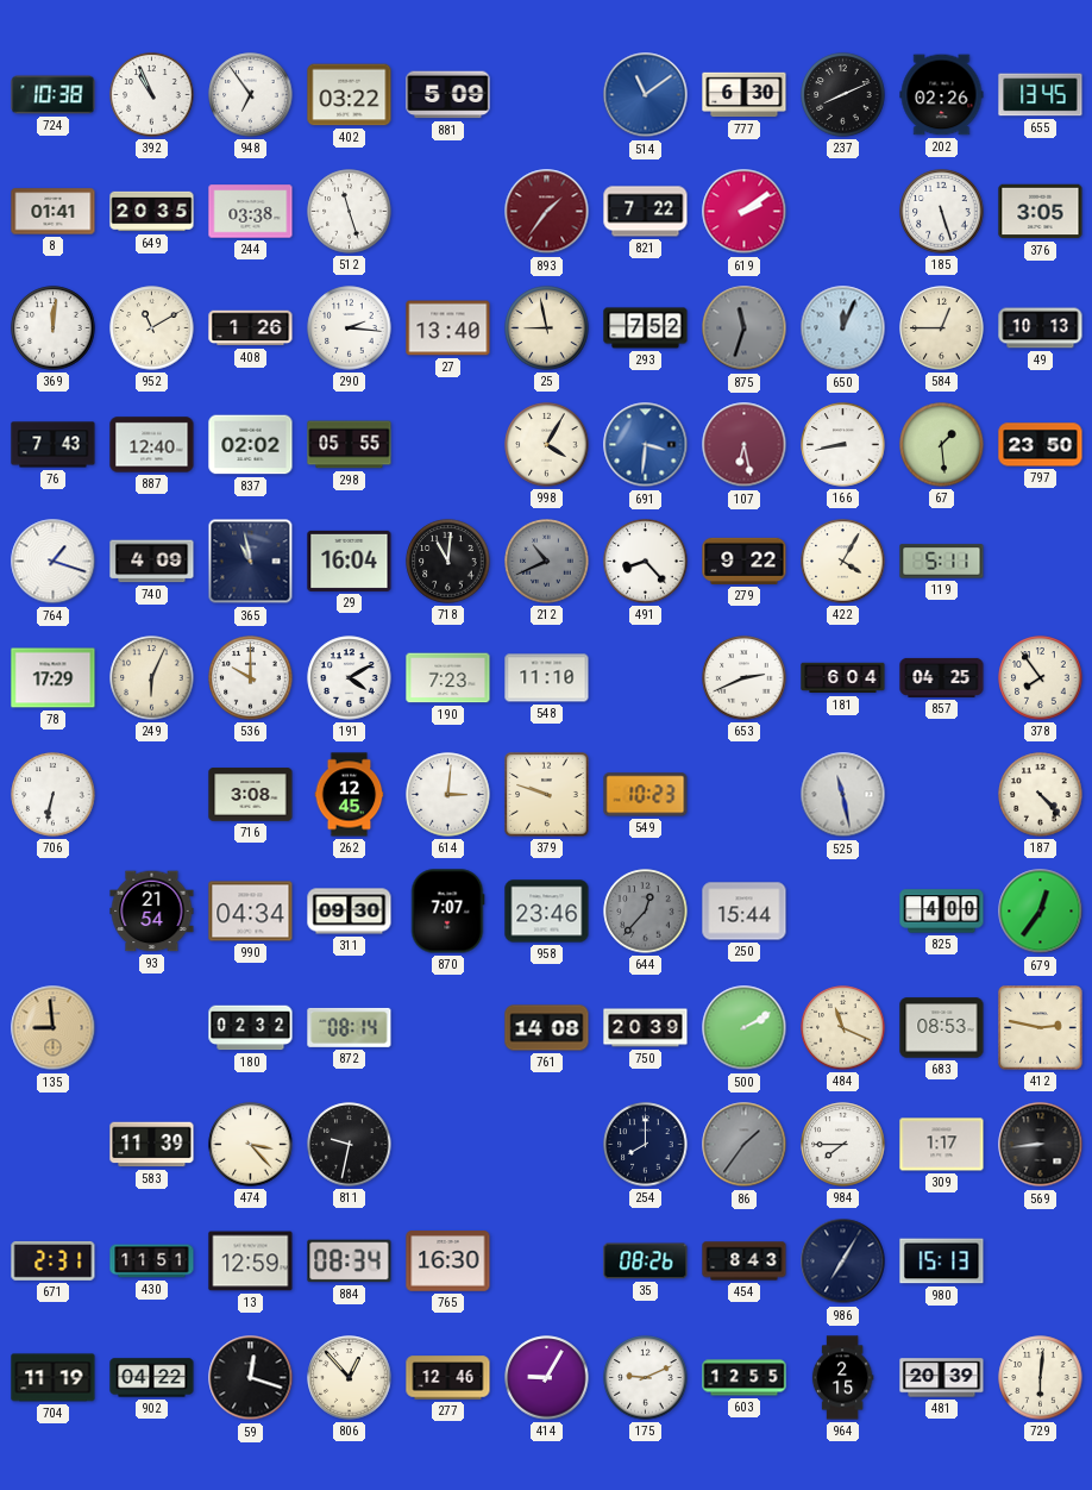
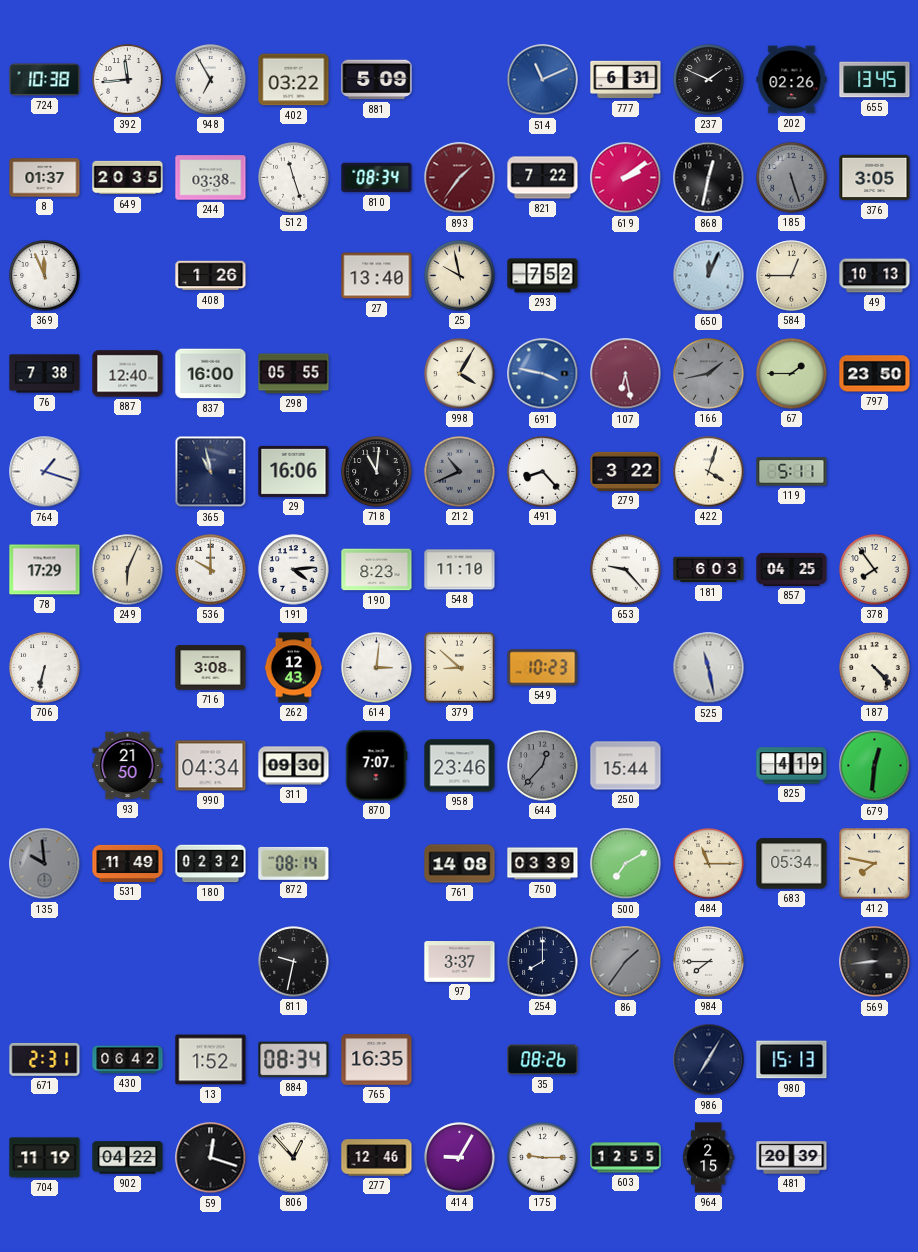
392: 10:56 -> 11:44
948: 6:54 -> 6:55
514: 11:09 -> 11:11
777: 6:30 -> 6:31
237: 8:11 -> 1:49
8: 01:41 -> 01:37
810: none -> 08:34
868: none -> 12:32
185 dial: white -> grey
369: 12:01 -> 11:56
952: 11:10 -> none
290: 2:16 -> none
25: 8:58 -> 9:58
875: 11:33 -> none
76: 7:43 -> 7:38
837: 02:02 -> 16:00
691: 3:31 -> 3:47
166: 8:43 -> 1:43
166 dial: white -> grey
67: 1:29 -> 1:45
740: 4:09 -> none
29: 16:04 -> 16:06
279: 9:22 -> 3:22
422: 4:05 -> 4:03
191: 4:10 -> 4:14
190: 7:23 -> 8:23
653: 2:41 -> 9:23
181: 6:04 -> 6:03
262: 12:45 -> 12:43
379: 9:48 -> 8:52
93: 21:54 -> 21:50
825: 4:00 -> 4:19
679: 12:36 -> 12:31
135: 8:59 -> 9:59
135 dial: champagne -> grey
531: none -> 11:49
750: 20:39 -> 03:39
500: 2:10 -> 7:10
484: 11:19 -> 11:15
683: 08:53 -> 05:34
412: 2:47 -> 7:47
583: 11:39 -> none
474: 3:23 -> none
97: none -> 3:37
309: 1:17 -> none
430: 11:51 -> 06:42
13: 12:59 -> 1:52
765: 16:30 -> 16:35
454: 8:43 -> none
175: 9:11 -> 9:15
729: 6:01 -> none
